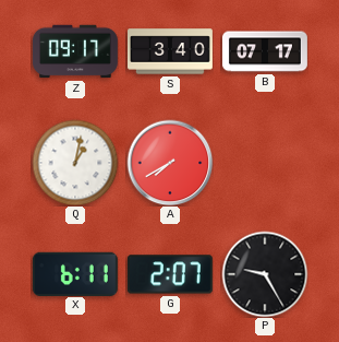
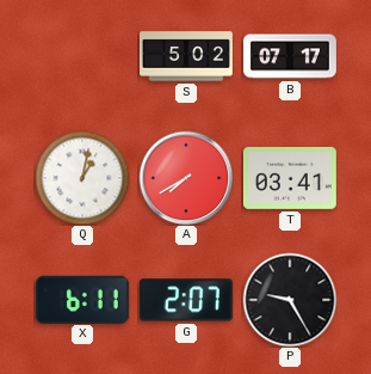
Z: 09:17 -> none
S: 3:40 -> 5:02
T: none -> 03:41
